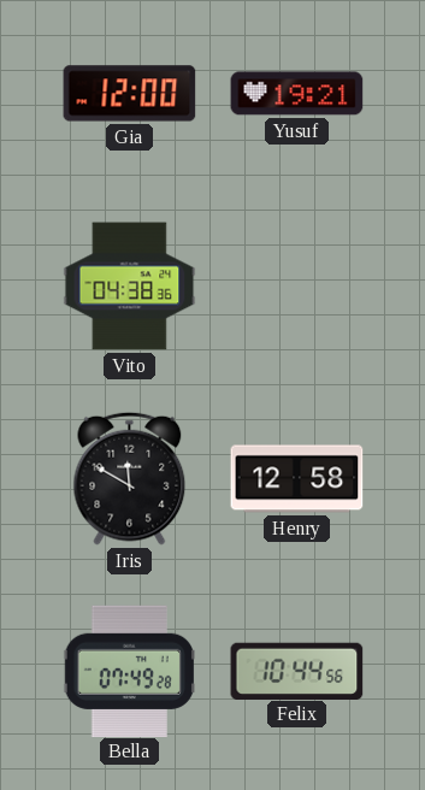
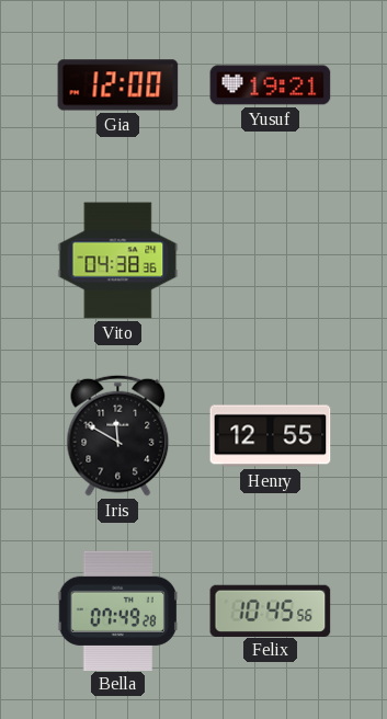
Henry: 12:58 -> 12:55
Felix: 10:44 -> 10:45
